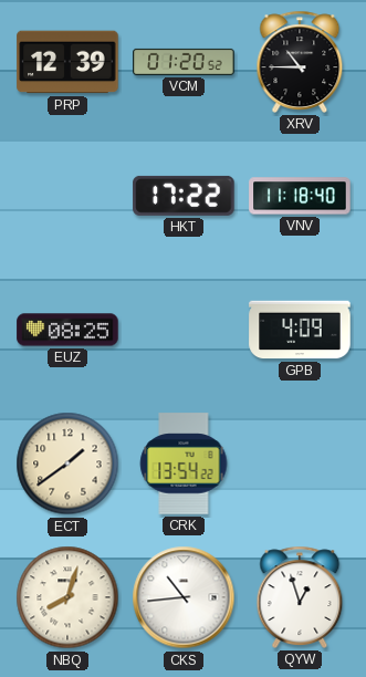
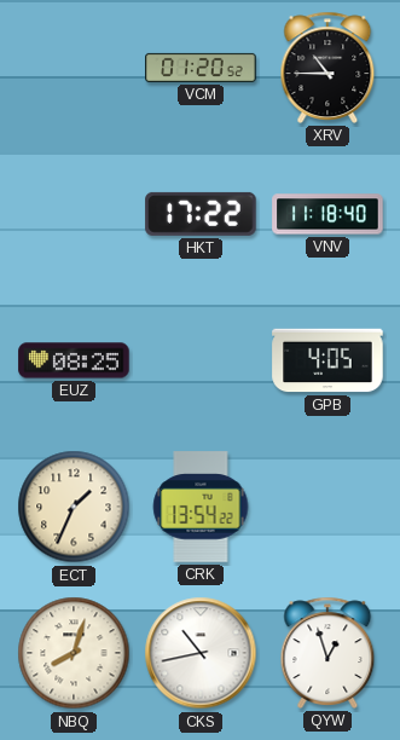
PRP: 12:39 -> none
GPB: 4:09 -> 4:05
ECT: 1:39 -> 1:34
CKS: 10:44 -> 10:43
